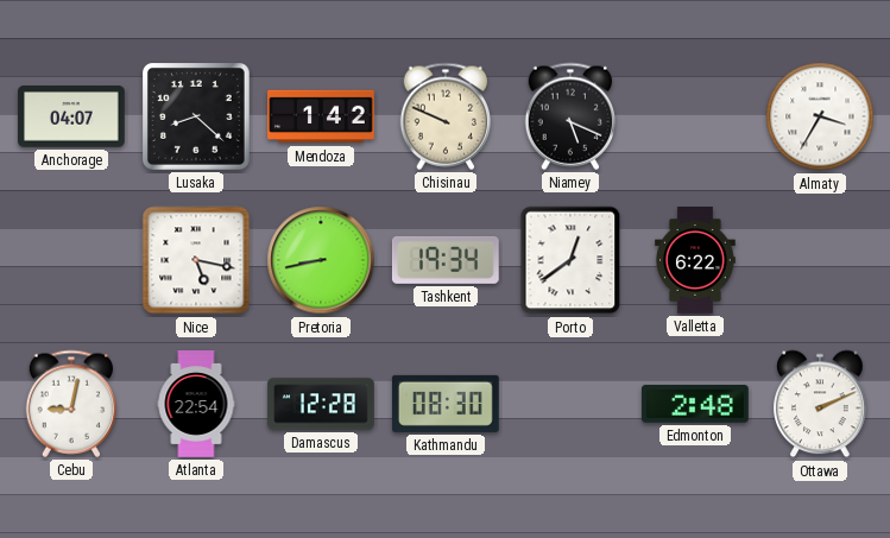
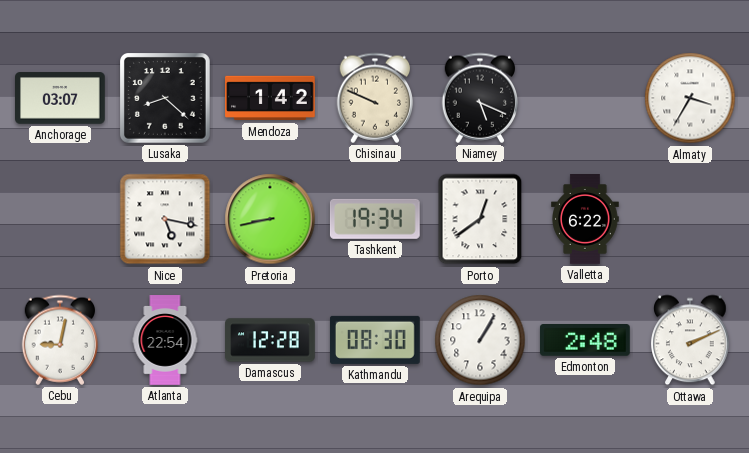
Anchorage: 04:07 -> 03:07
Arequipa: none -> 1:05
